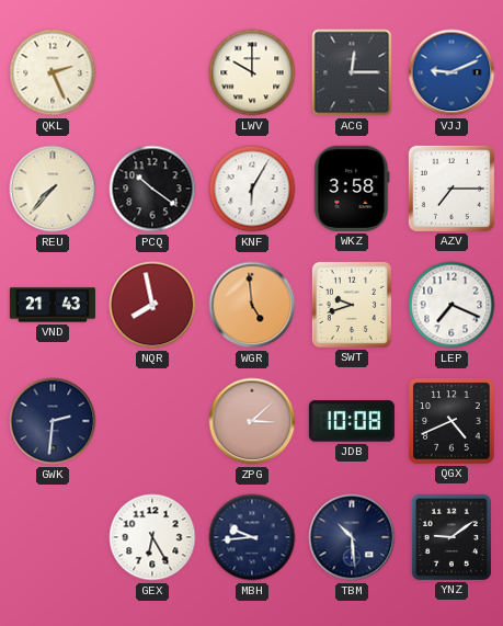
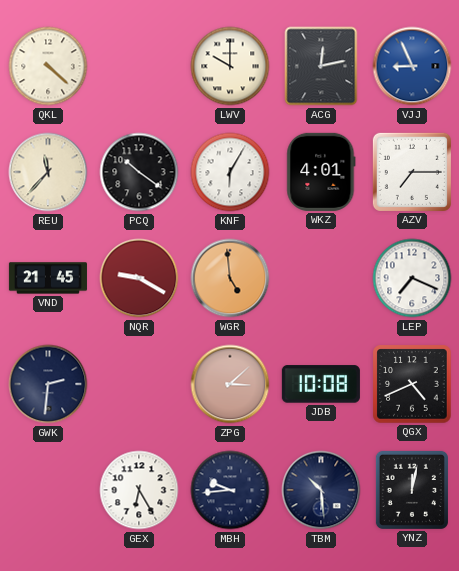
QKL: 2:26 -> 4:22
ACG: 12:15 -> 12:13
VJJ: 9:11 -> 8:56
REU: 7:37 -> 11:37
WKZ: 3:58 -> 4:01
VND: 21:43 -> 21:45
NQR: 7:58 -> 9:20
SWT: 9:42 -> none
YNZ: 9:09 -> 12:02
